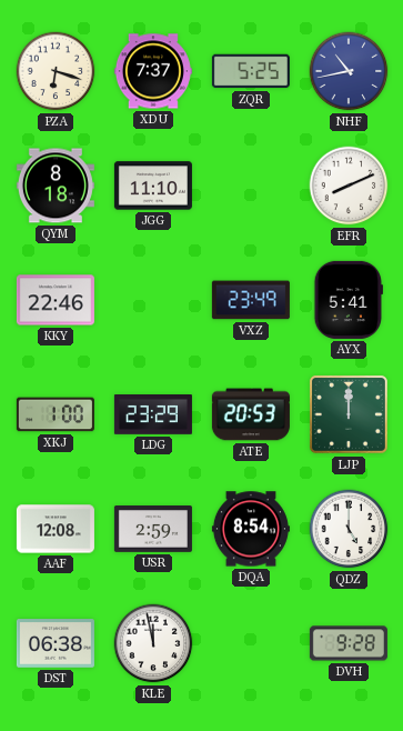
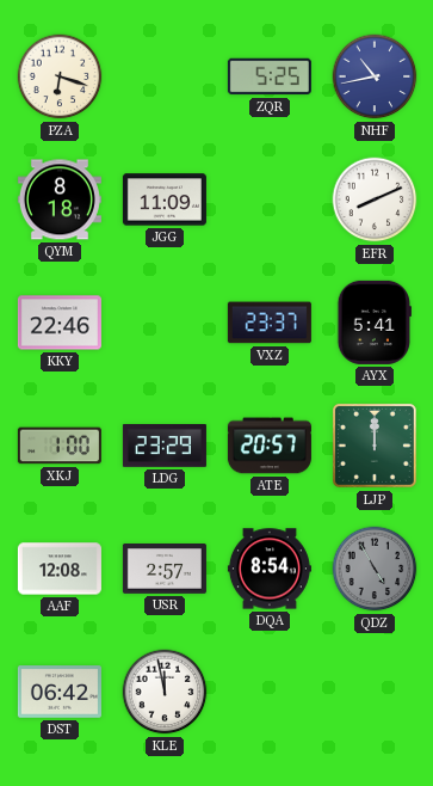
XDU: 7:37 -> none
JGG: 11:10 -> 11:09
VXZ: 23:49 -> 23:37
ATE: 20:53 -> 20:57
USR: 2:59 -> 2:57
QDZ: 5:00 -> 4:55
QDZ dial: white -> grey
DST: 06:38 -> 06:42
DVH: 9:28 -> none
